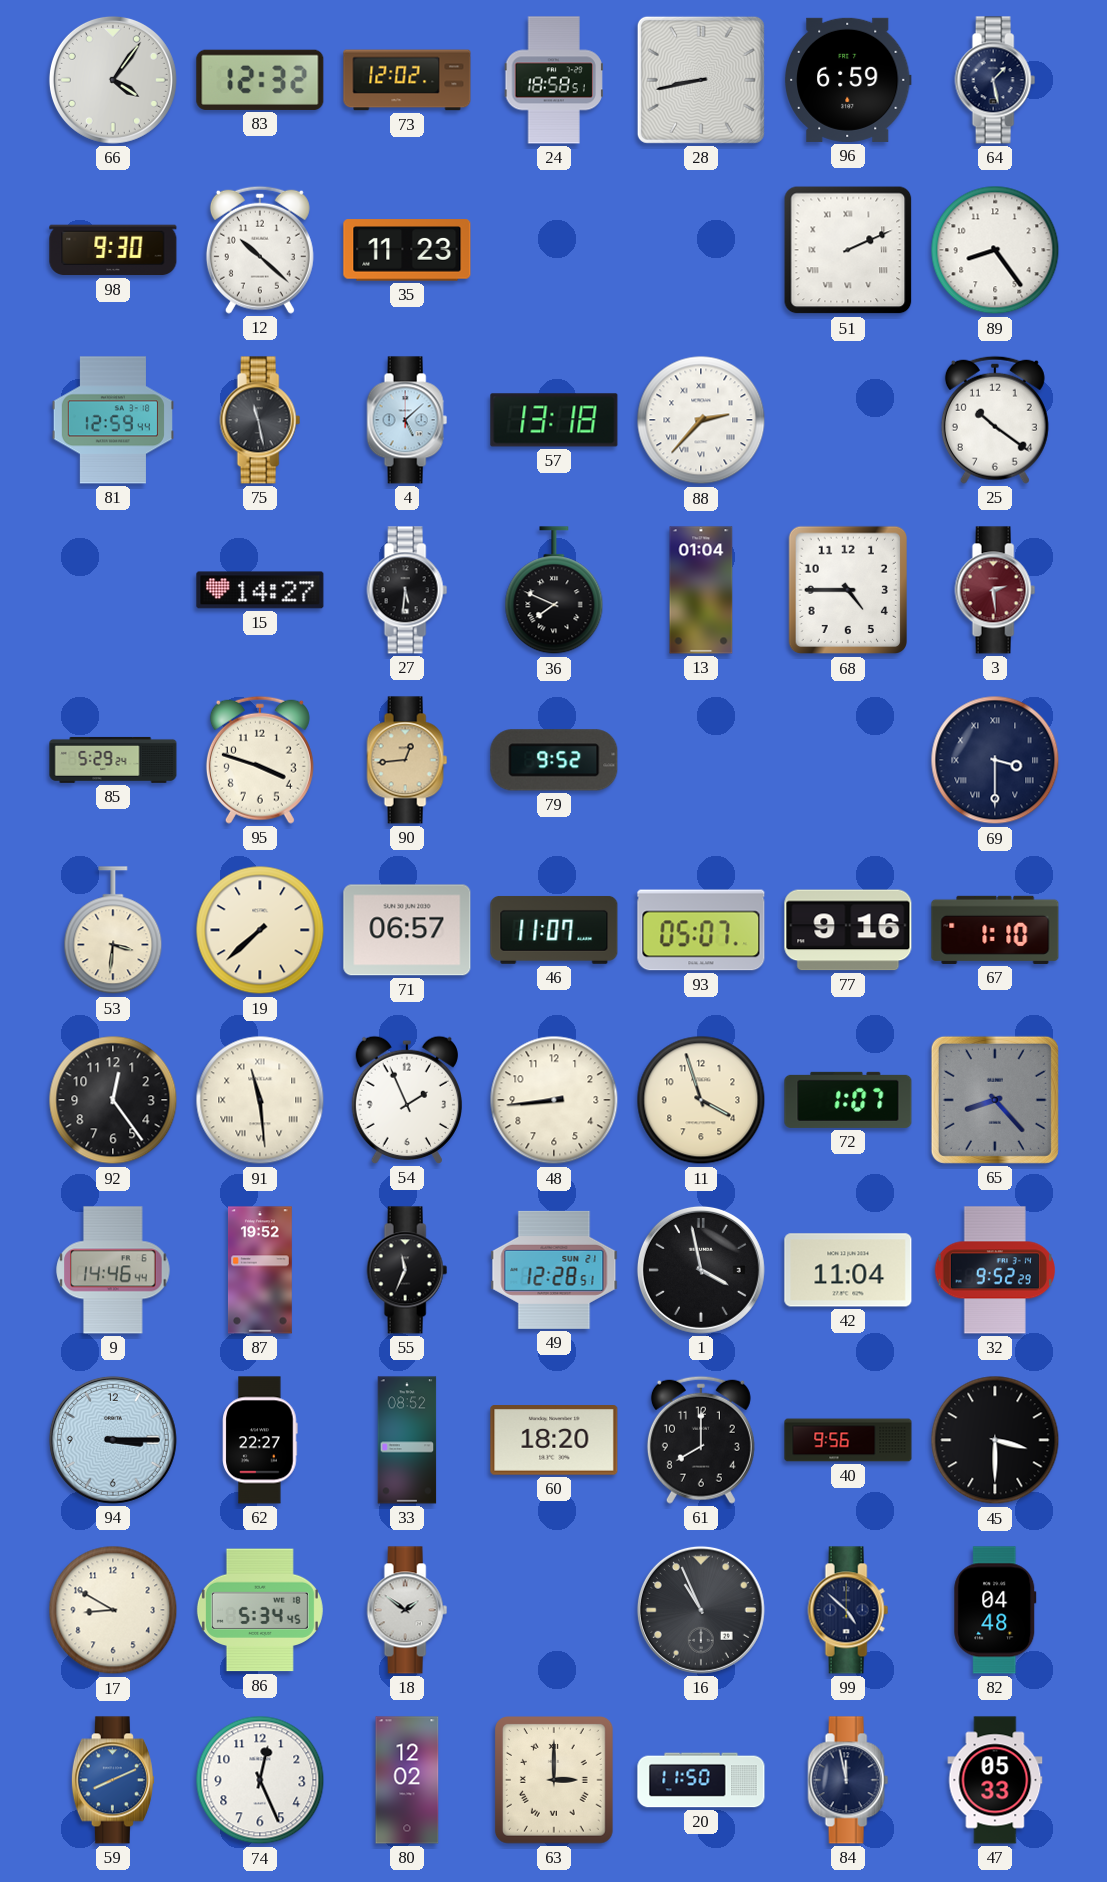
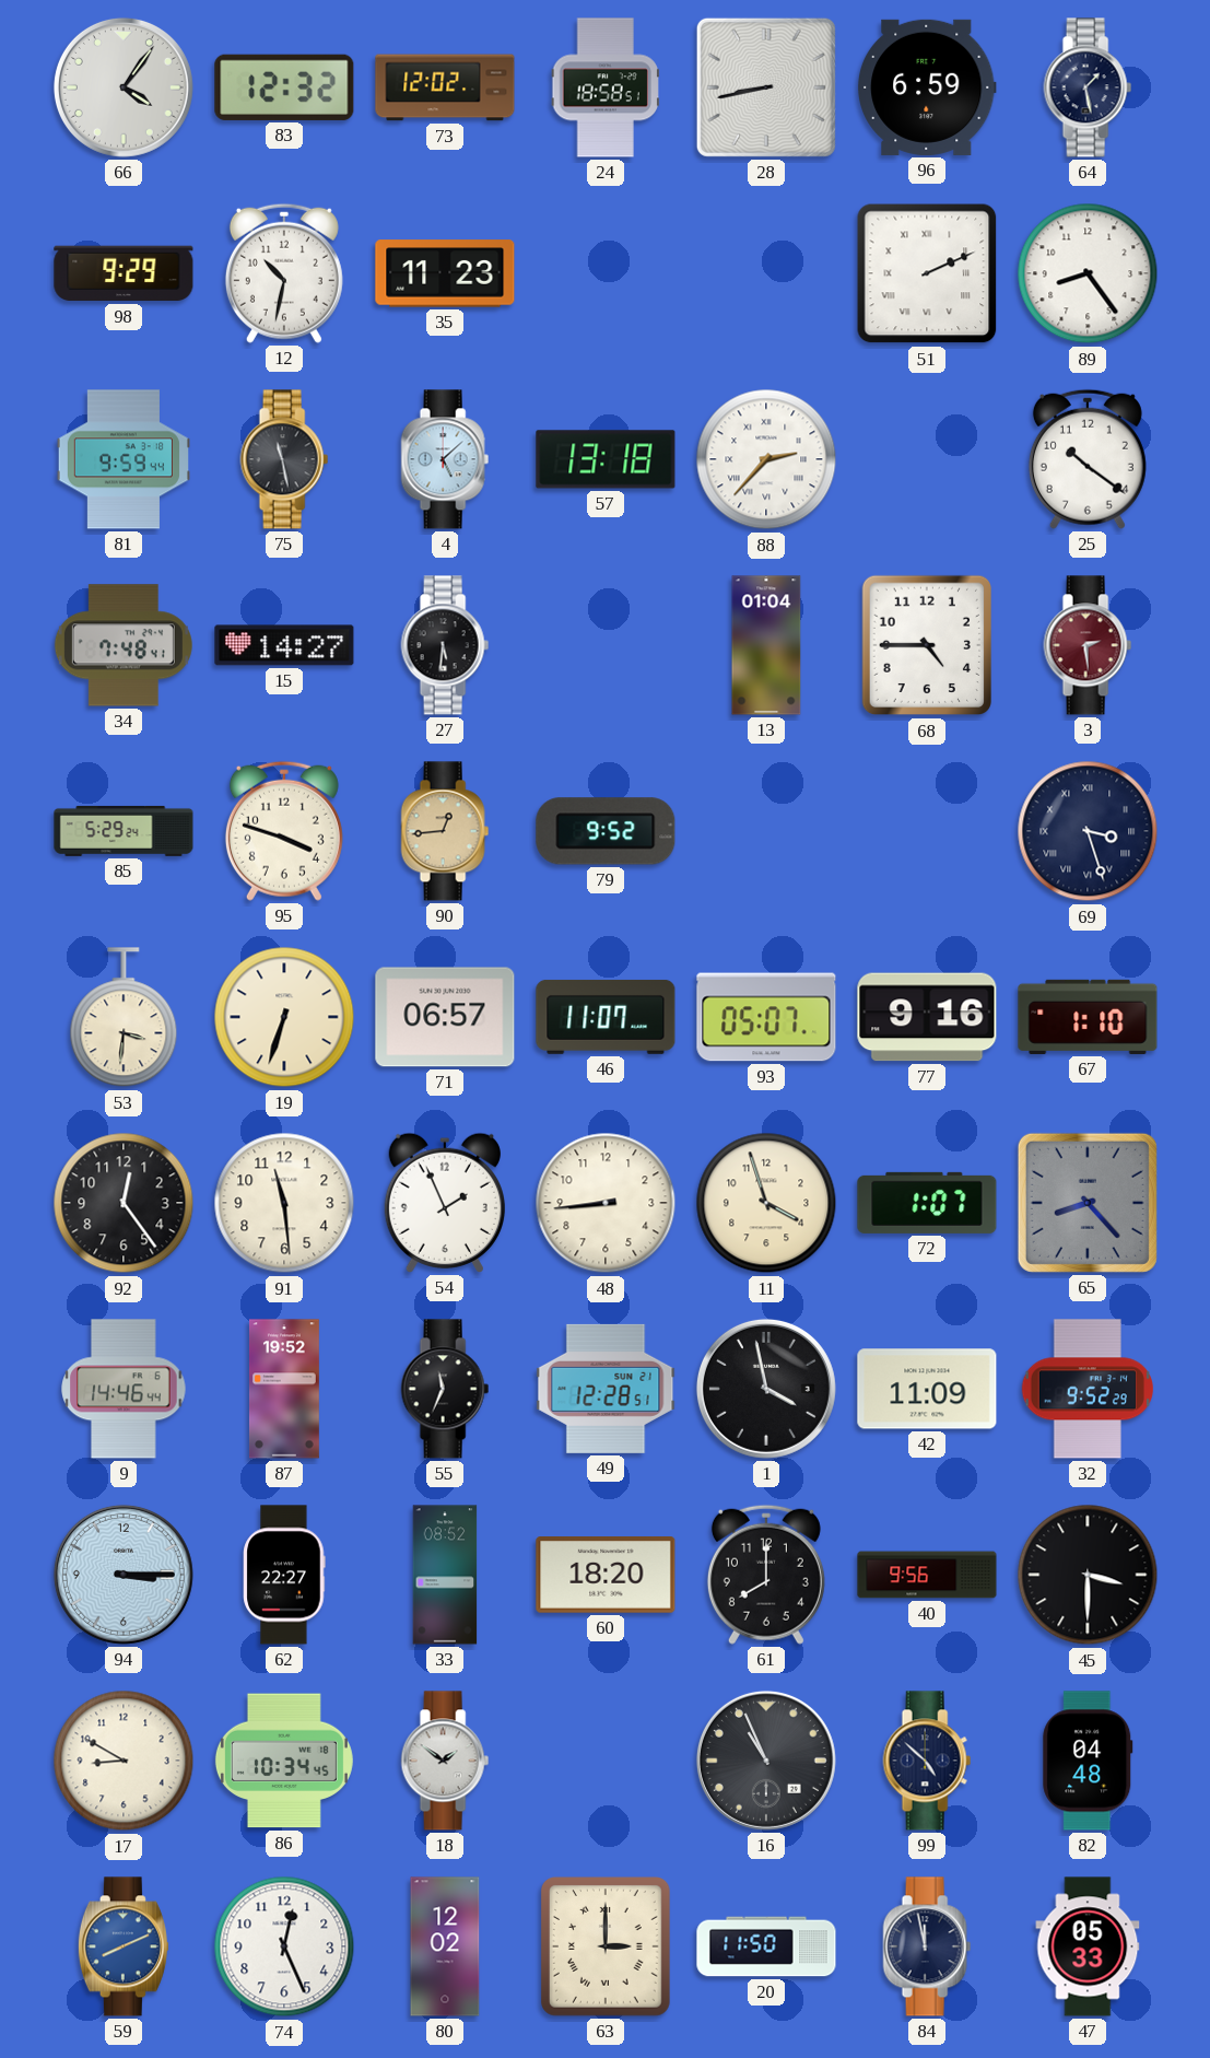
98: 9:30 -> 9:29
12: 10:22 -> 10:32
81: 12:59 -> 9:59
34: none -> 7:48
36: 7:49 -> none
69: 3:30 -> 3:27
19: 7:38 -> 6:33
91 numerals: Roman -> Arabic
42: 11:04 -> 11:09
86: 5:34 -> 10:34
